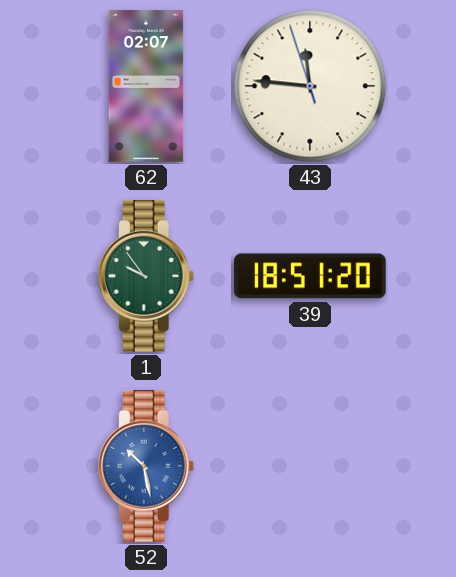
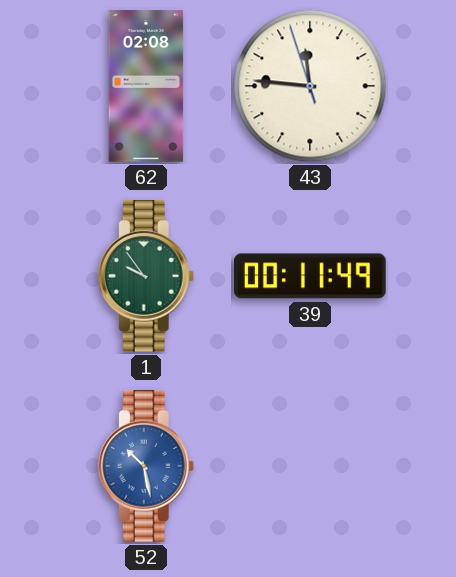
62: 02:07 -> 02:08
39: 18:51 -> 00:11
